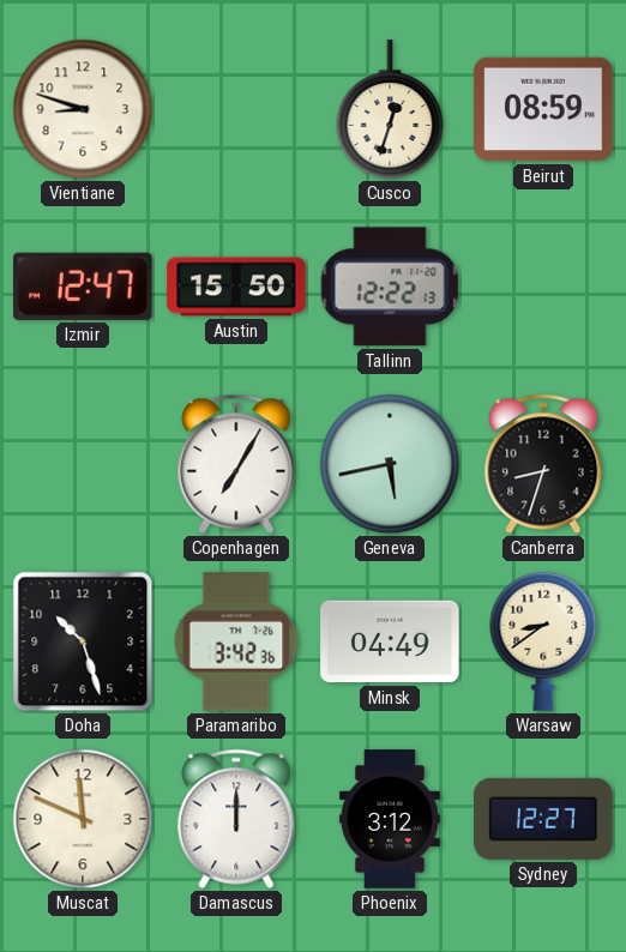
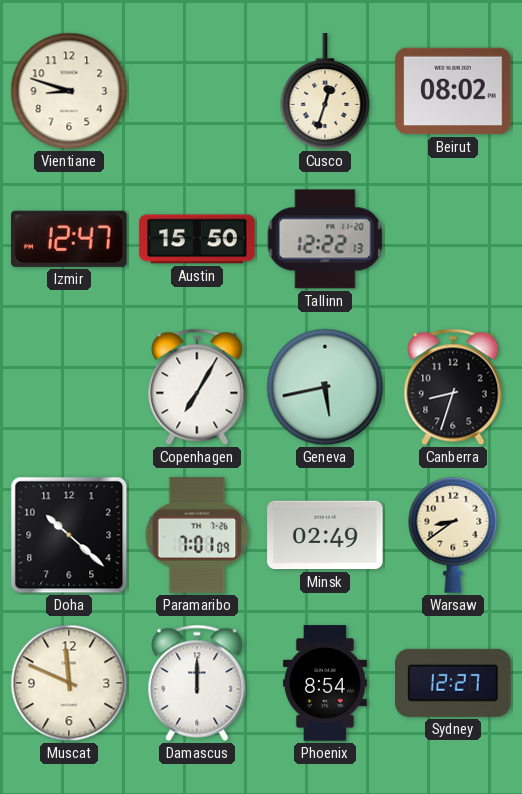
Beirut: 08:59 -> 08:02
Doha: 10:27 -> 10:22
Paramaribo: 3:42 -> 7:01
Minsk: 04:49 -> 02:49
Phoenix: 3:12 -> 8:54
